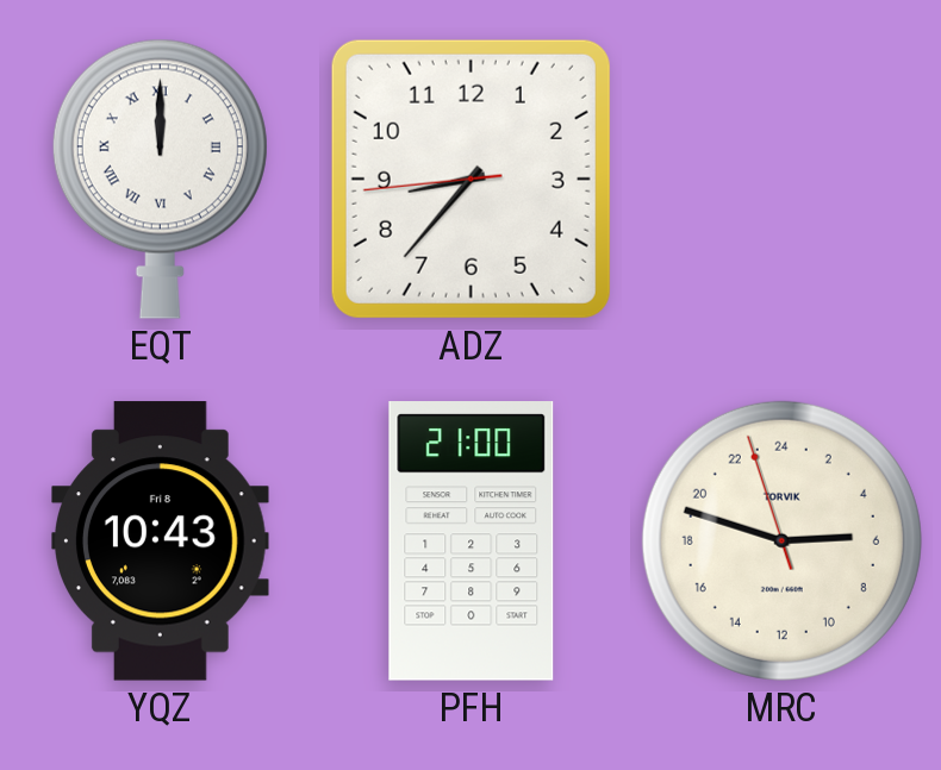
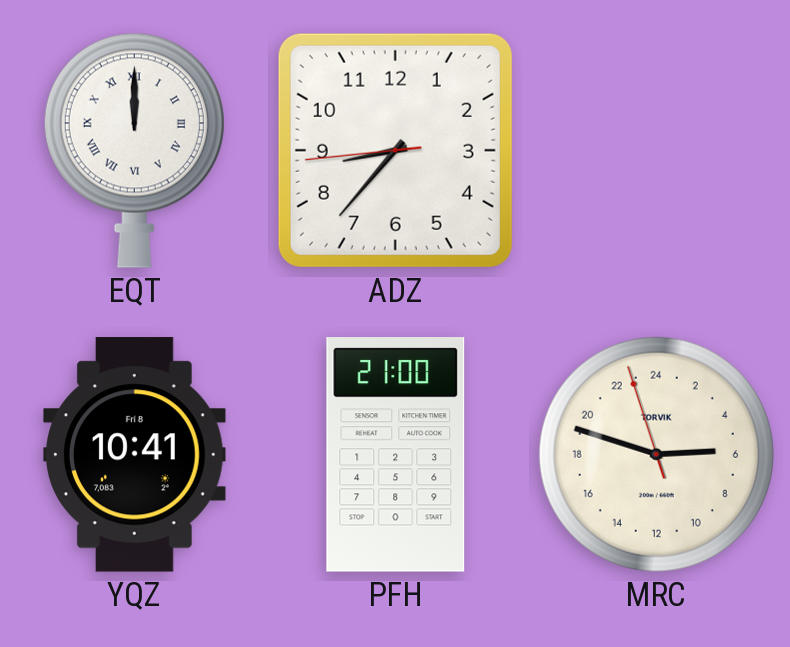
YQZ: 10:43 -> 10:41
